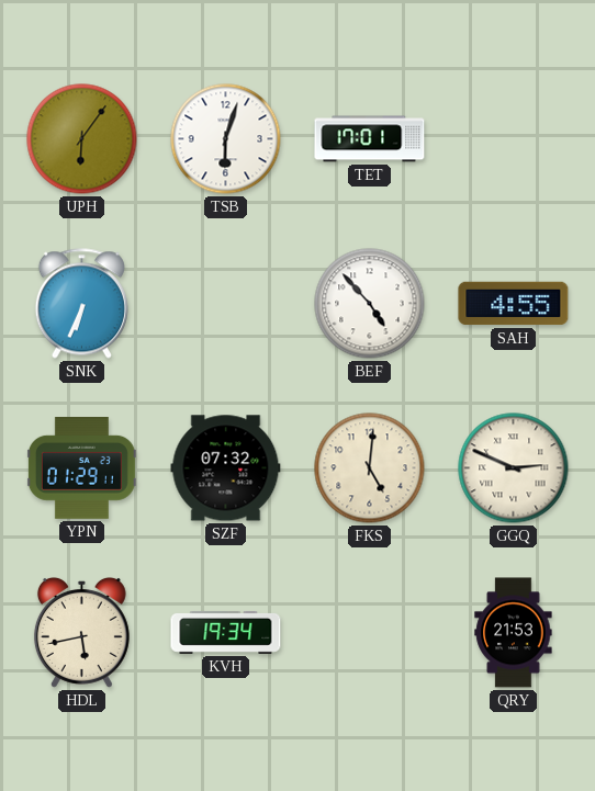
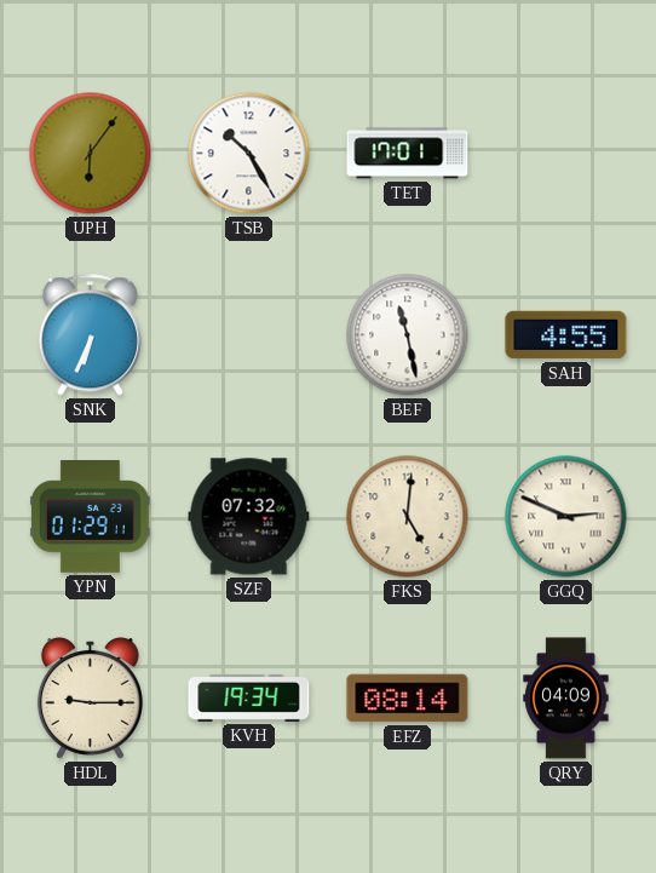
TSB: 6:03 -> 10:25
BEF: 4:53 -> 11:28
HDL: 5:43 -> 9:15
EFZ: none -> 08:14
QRY: 21:53 -> 04:09
